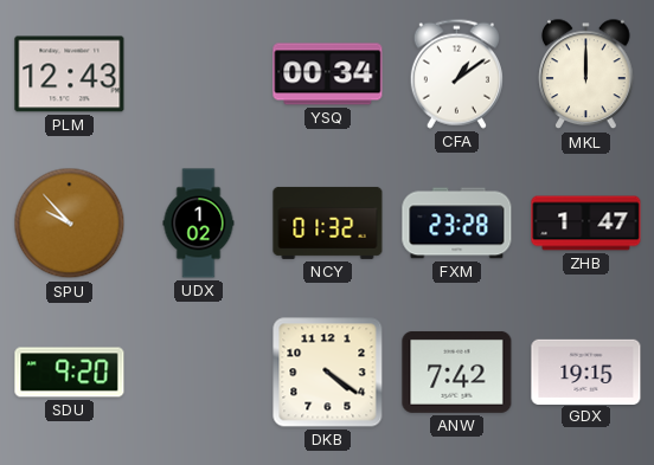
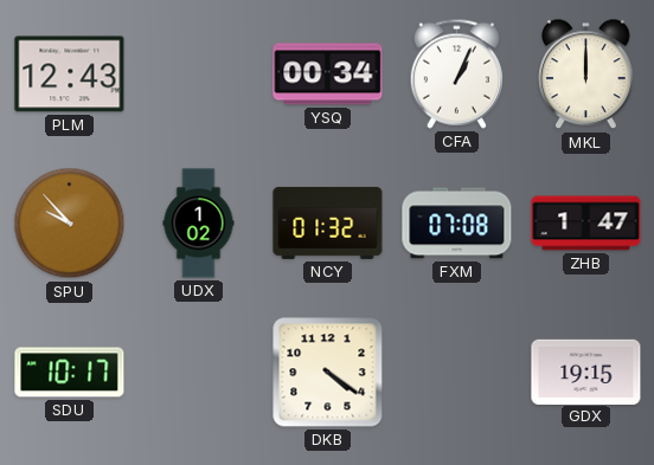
CFA: 1:09 -> 1:04
FXM: 23:28 -> 07:08
SDU: 9:20 -> 10:17
ANW: 7:42 -> none
